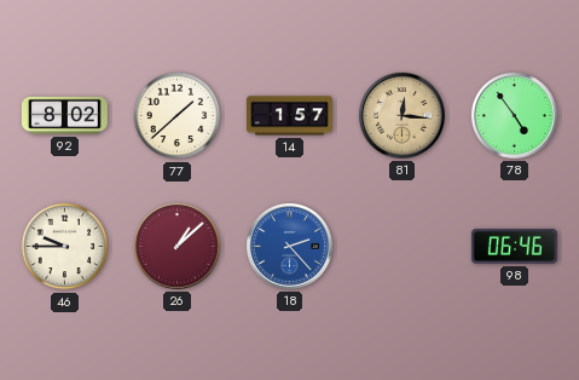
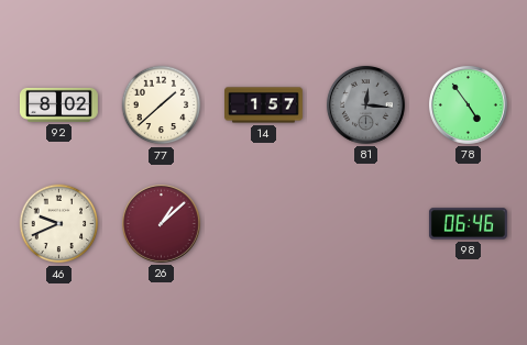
81 dial: champagne -> grey
46: 9:45 -> 9:41
18: 2:23 -> none
